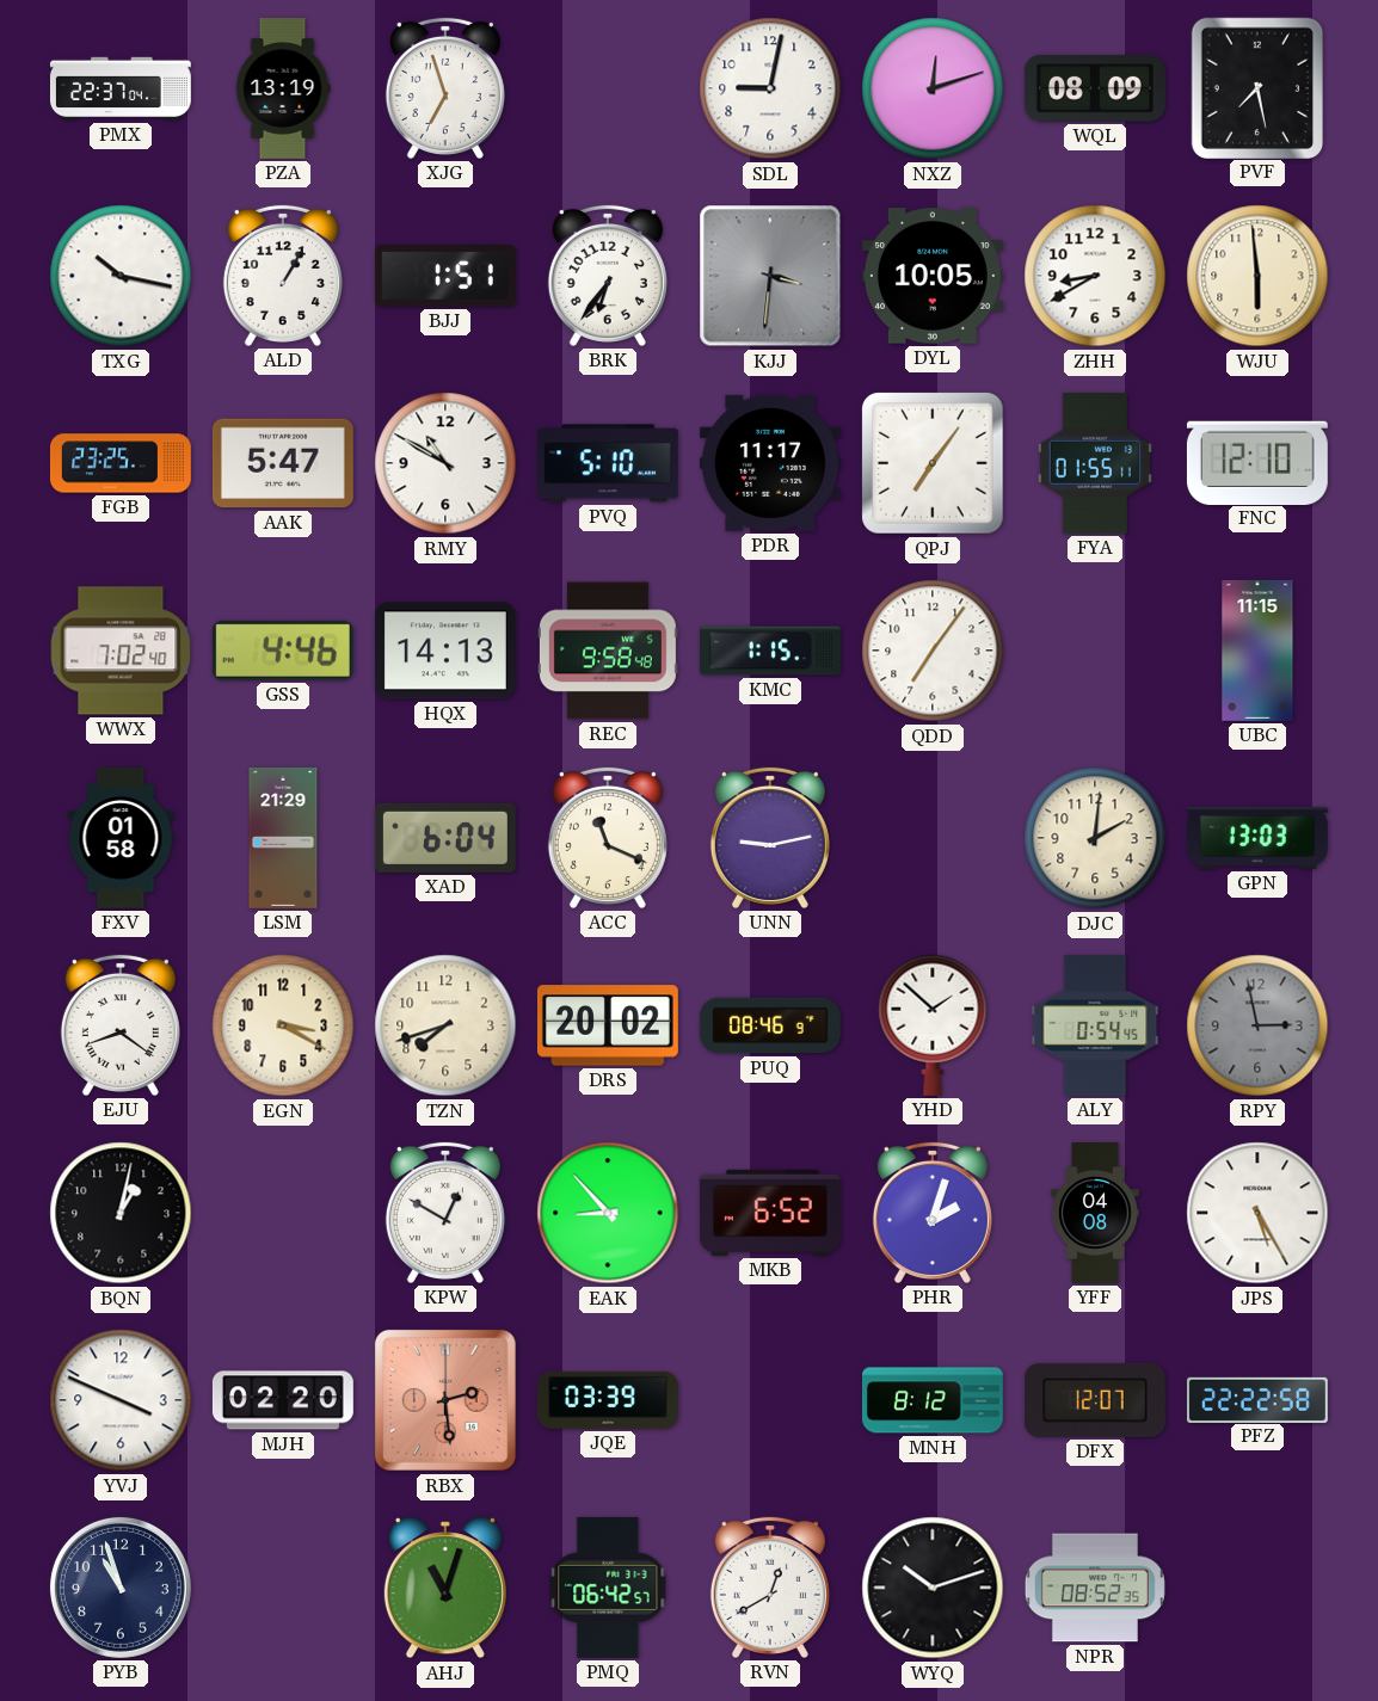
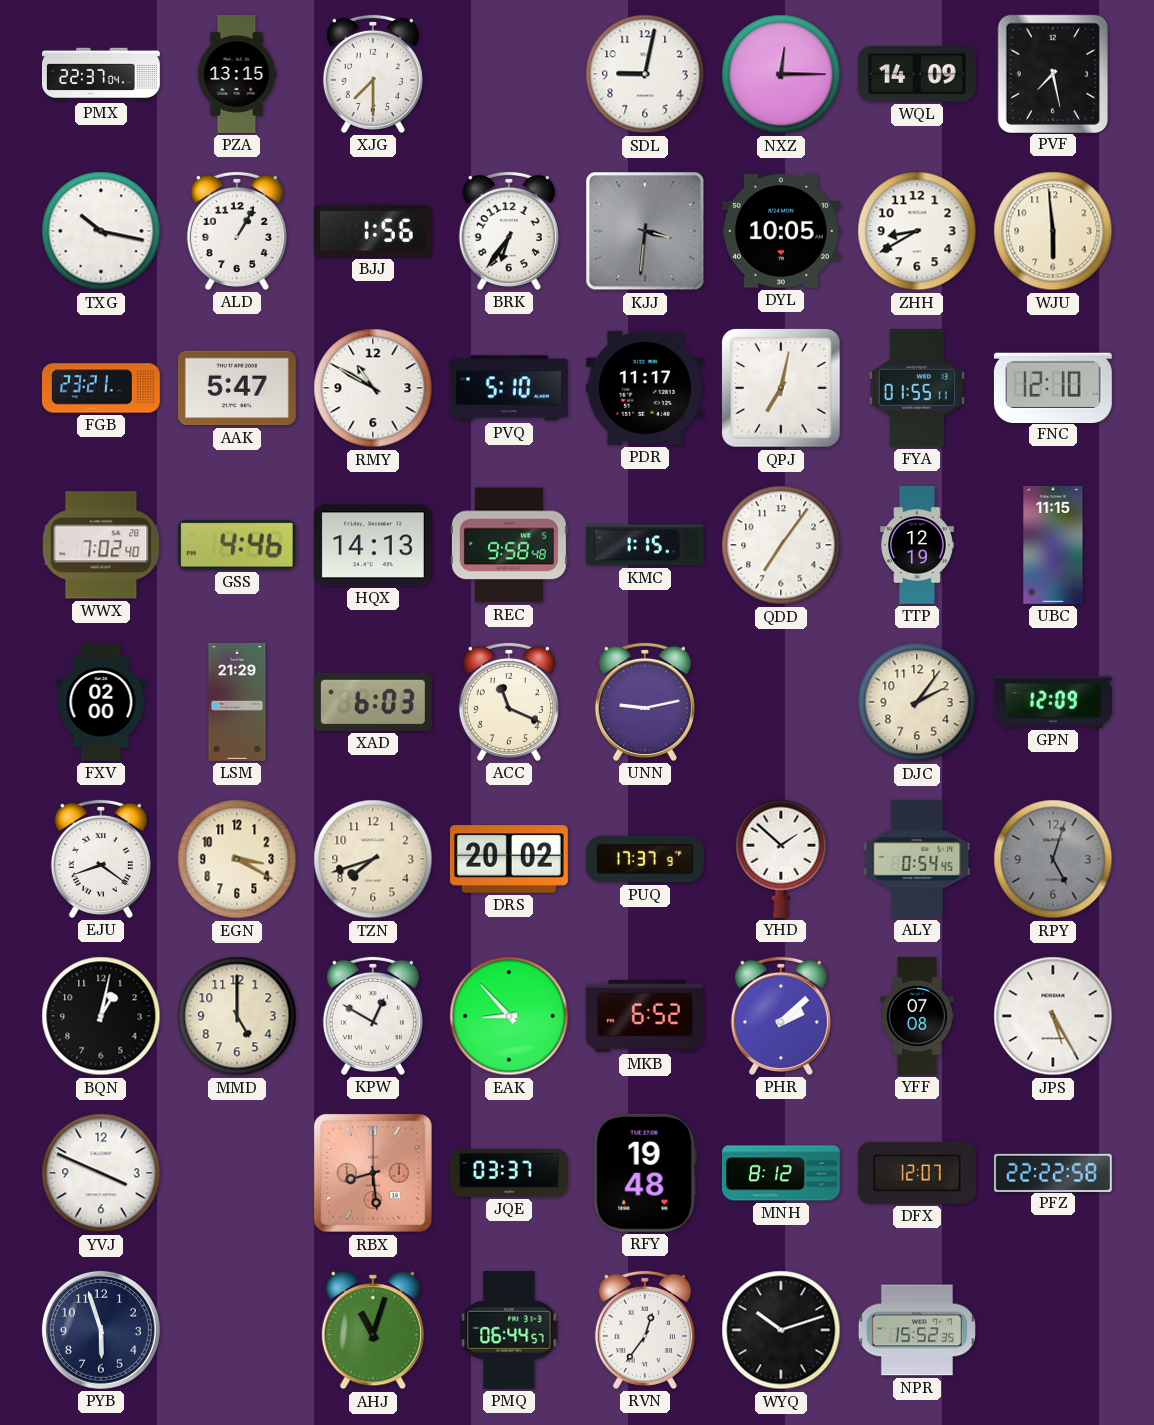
PZA: 13:19 -> 13:15
XJG: 6:57 -> 7:30
NXZ: 12:12 -> 12:15
WQL: 08:09 -> 14:09
BJJ: 1:51 -> 1:56
FGB: 23:25 -> 23:21
QPJ: 7:06 -> 7:02
TTP: none -> 12:19
FXV: 01:58 -> 02:00
XAD: 6:04 -> 6:03
DJC: 2:01 -> 2:06
GPN: 13:03 -> 12:09
PUQ: 08:46 -> 17:37
RPY: 2:58 -> 5:03
MMD: none -> 5:00
PHR: 2:03 -> 2:08
YFF: 04:08 -> 07:08
MJH: 02:20 -> none
RBX: 2:29 -> 8:29
JQE: 03:39 -> 03:37
RFY: none -> 19:48
PYB: 10:57 -> 5:57
PMQ: 06:42 -> 06:44
RVN: 12:40 -> 12:36
NPR: 08:52 -> 15:52
